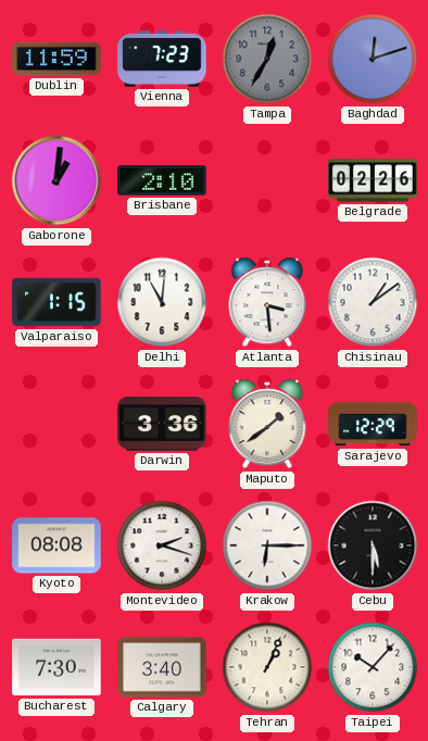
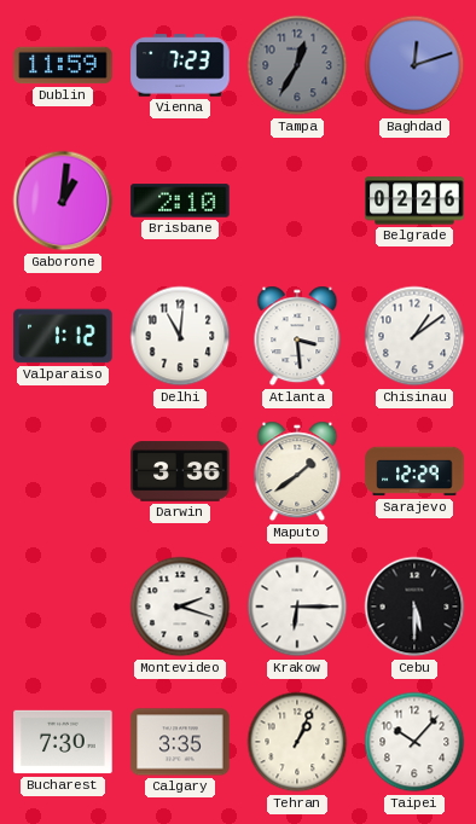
Valparaiso: 1:15 -> 1:12
Kyoto: 08:08 -> none
Calgary: 3:40 -> 3:35
